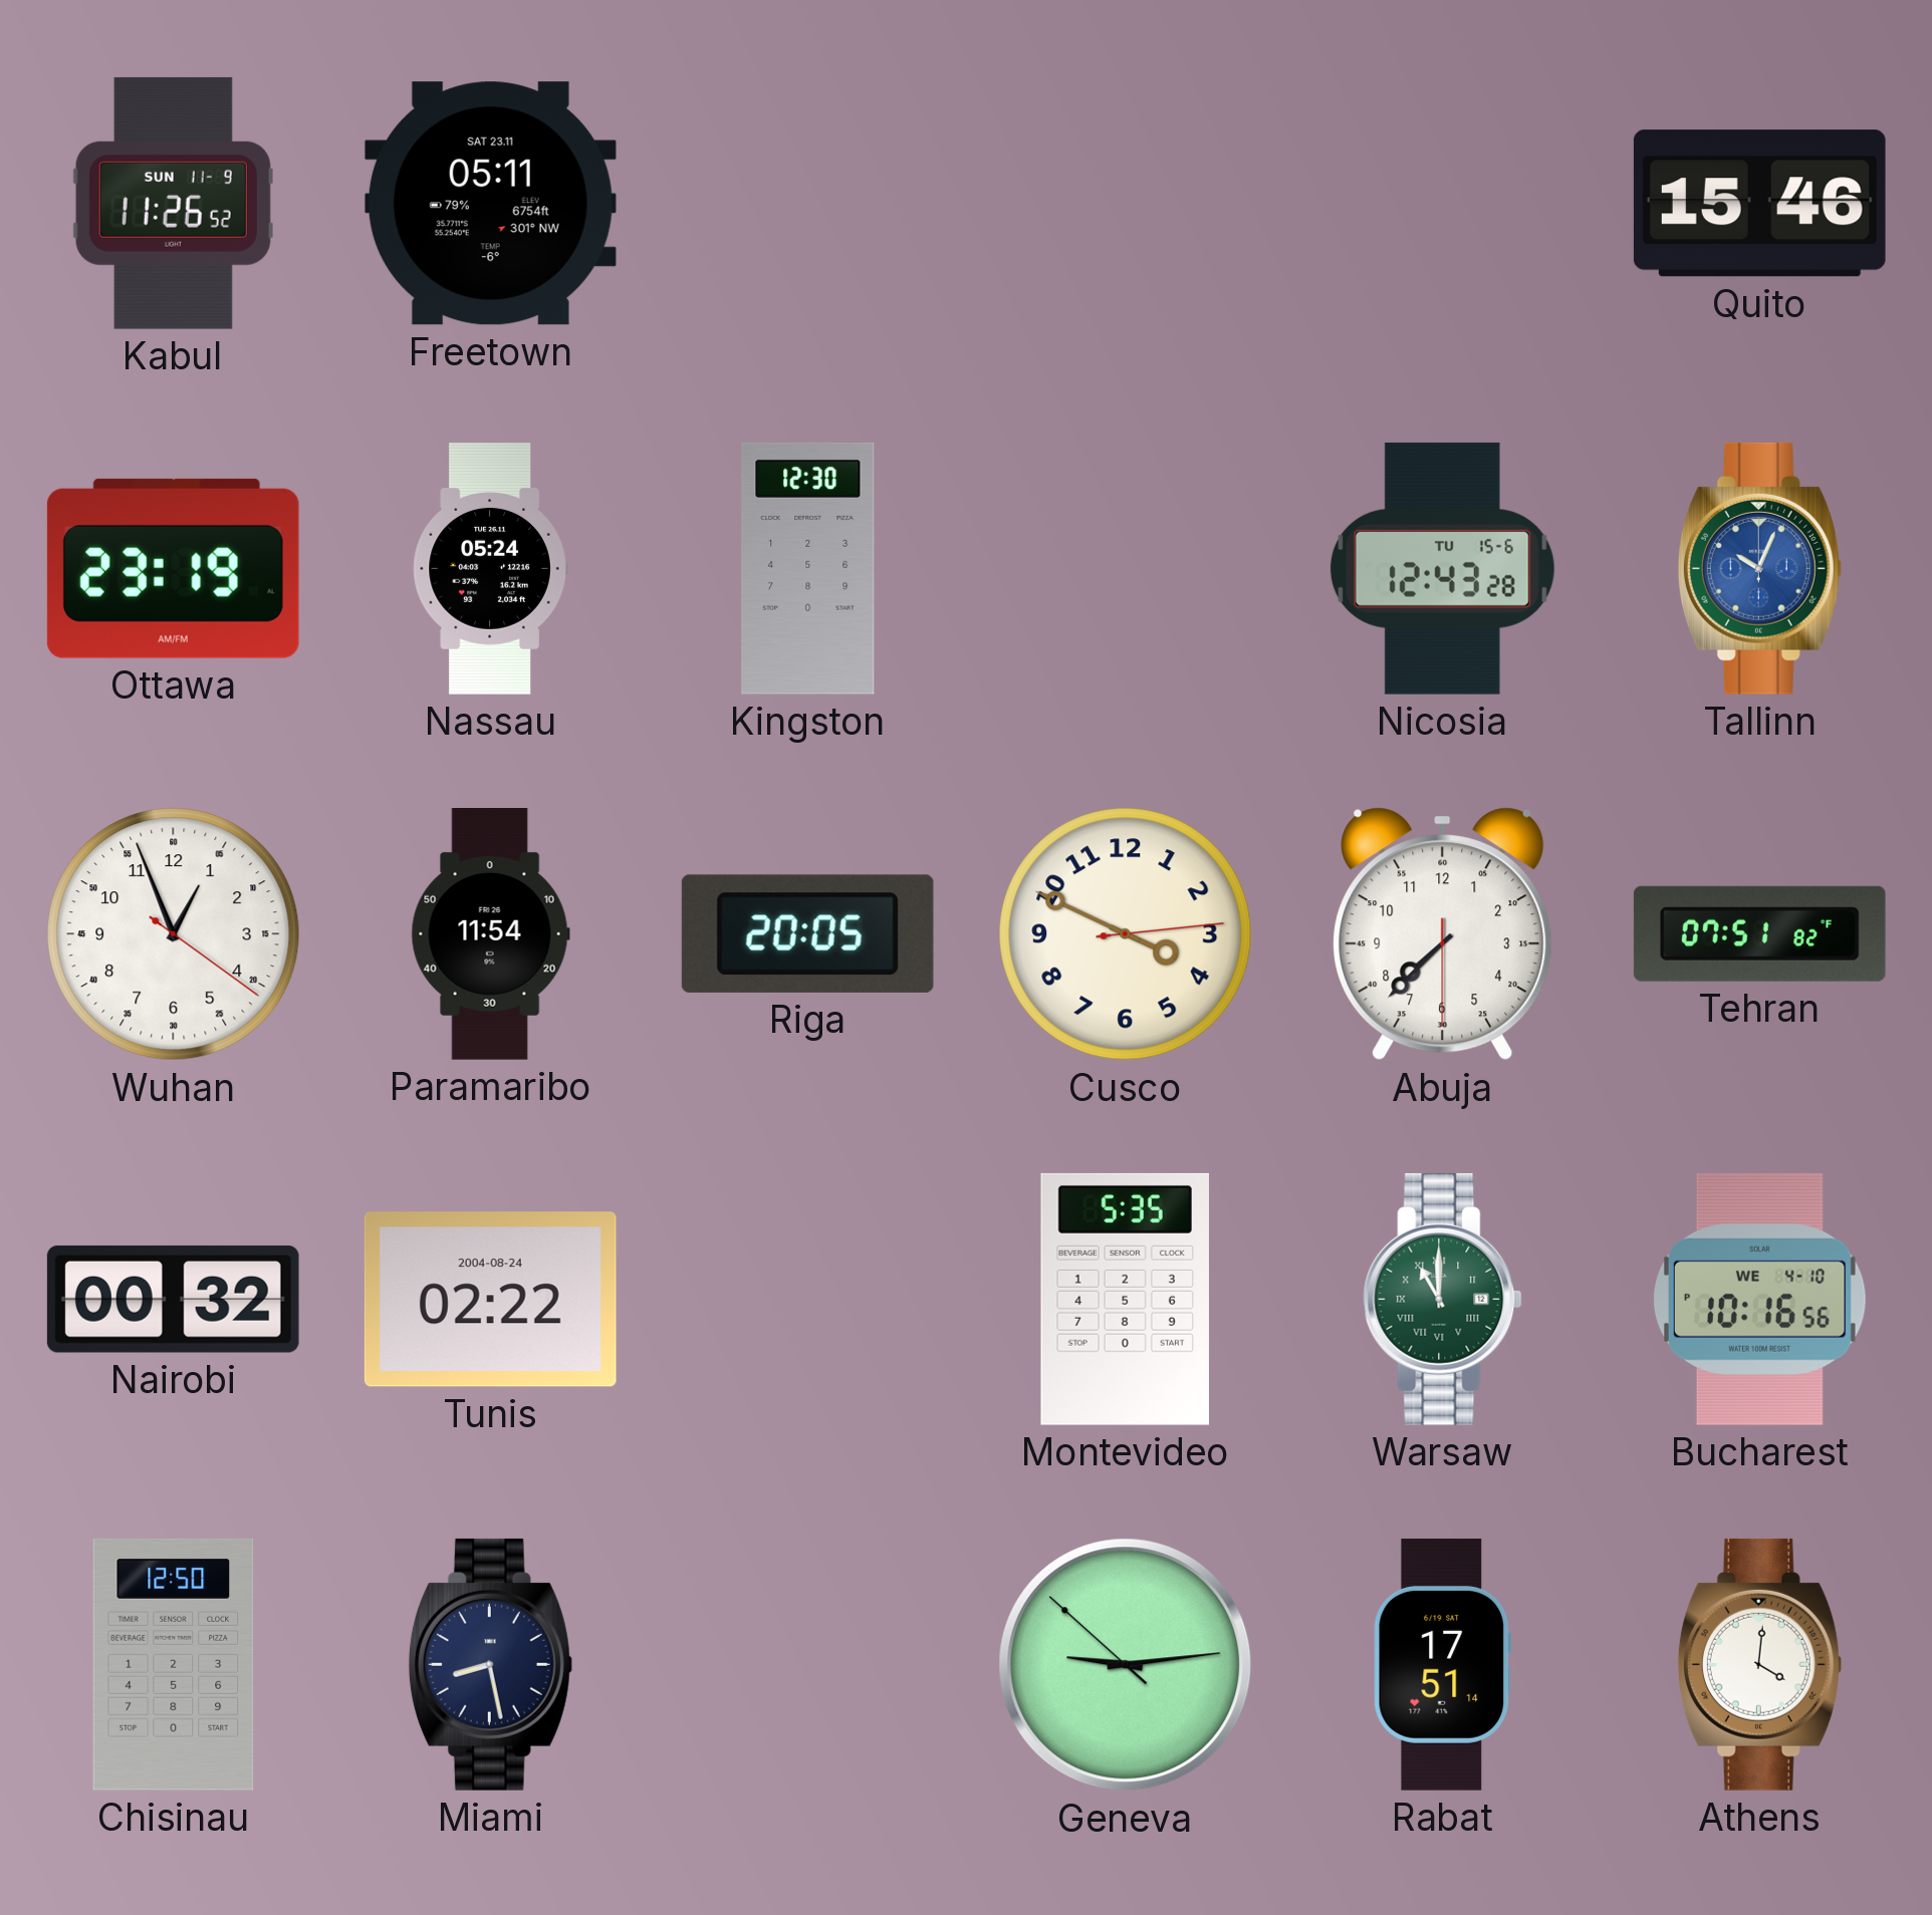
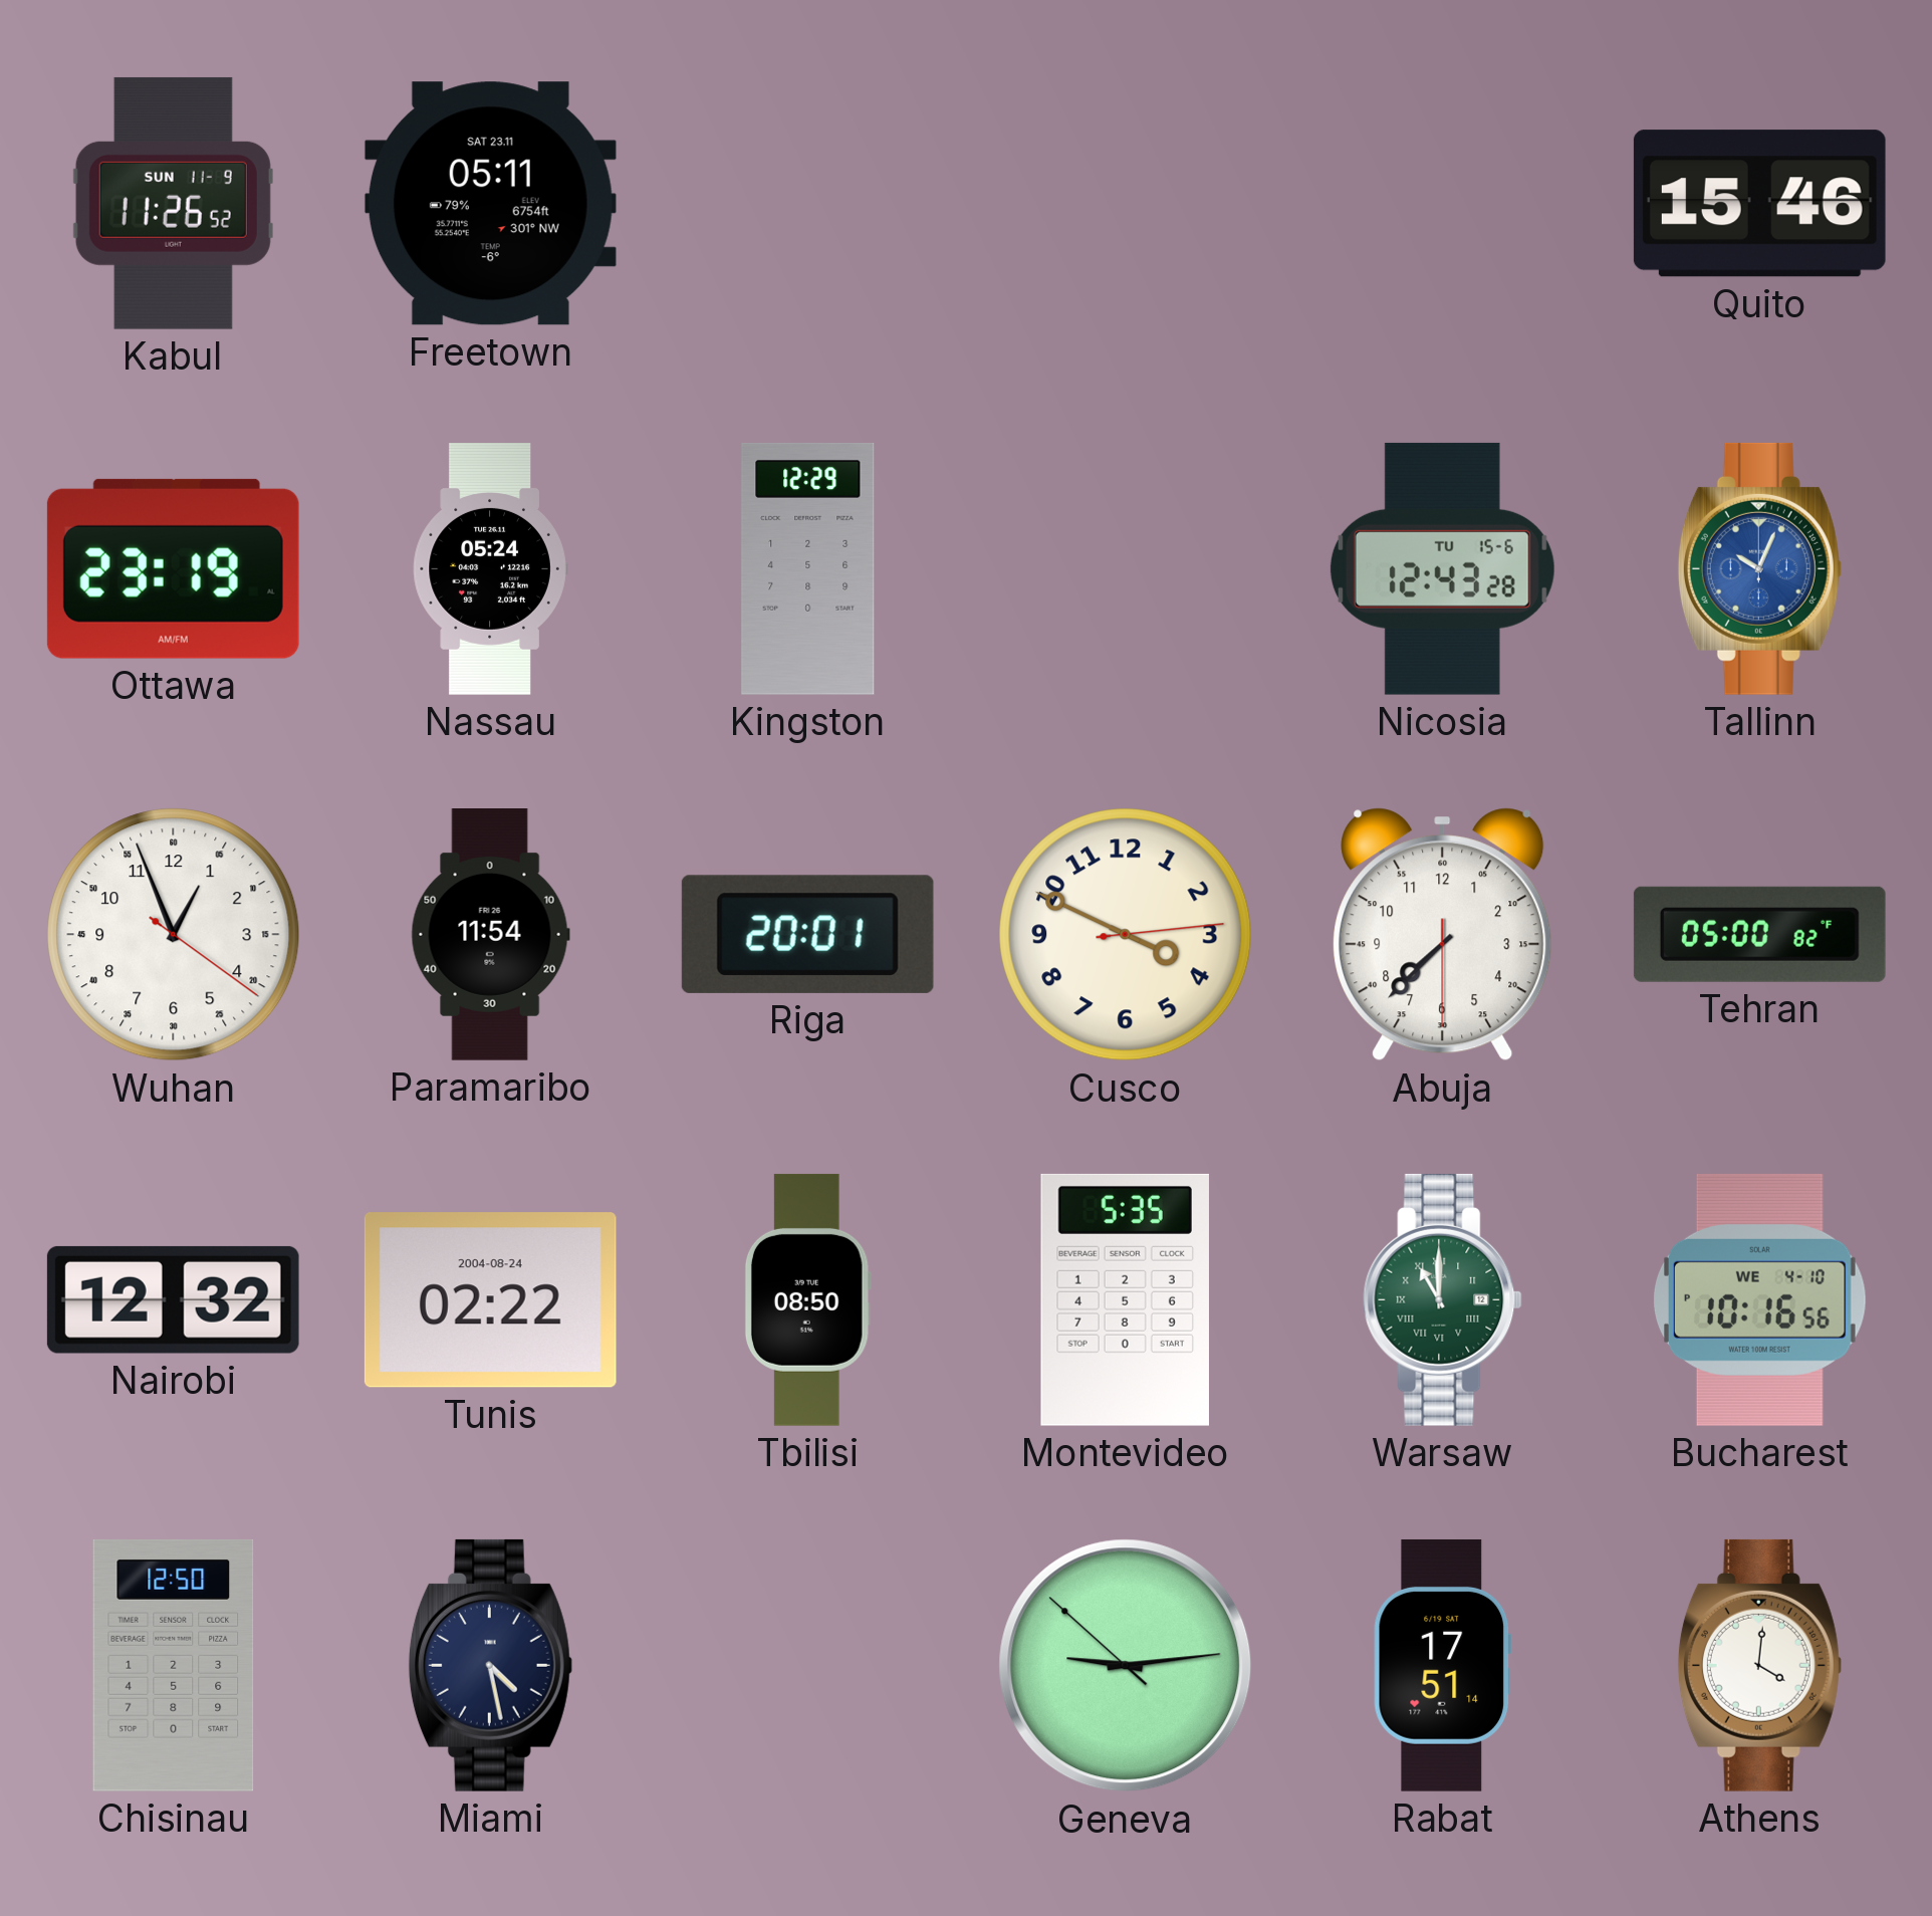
Kingston: 12:30 -> 12:29
Riga: 20:05 -> 20:01
Tehran: 07:51 -> 05:00
Nairobi: 00:32 -> 12:32
Tbilisi: none -> 08:50
Miami: 8:28 -> 4:28
